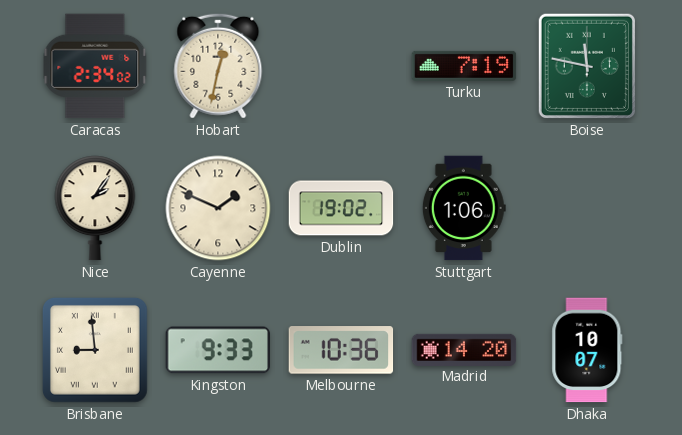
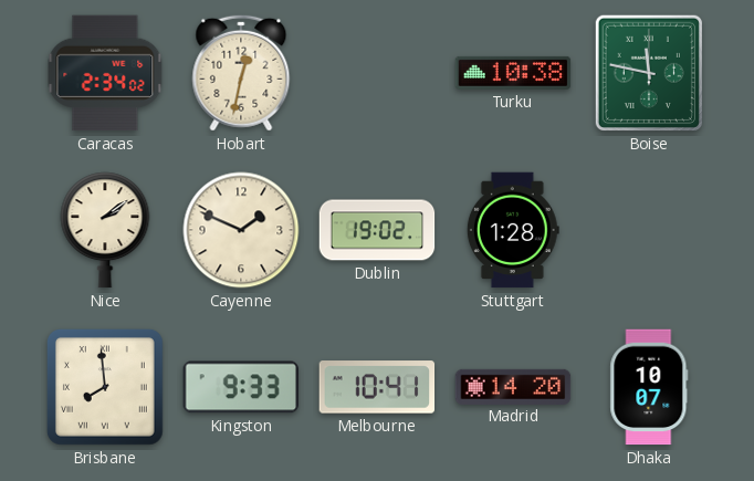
Turku: 7:19 -> 10:38
Nice: 2:06 -> 2:09
Stuttgart: 1:06 -> 1:28
Brisbane: 8:59 -> 7:59
Melbourne: 10:36 -> 10:41
